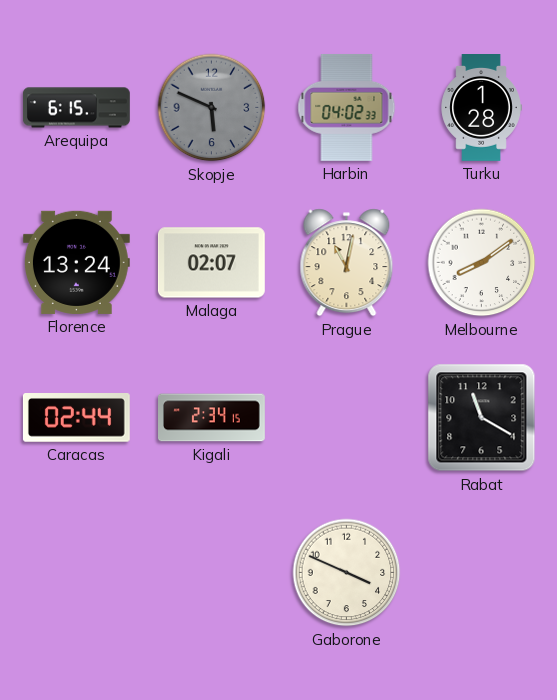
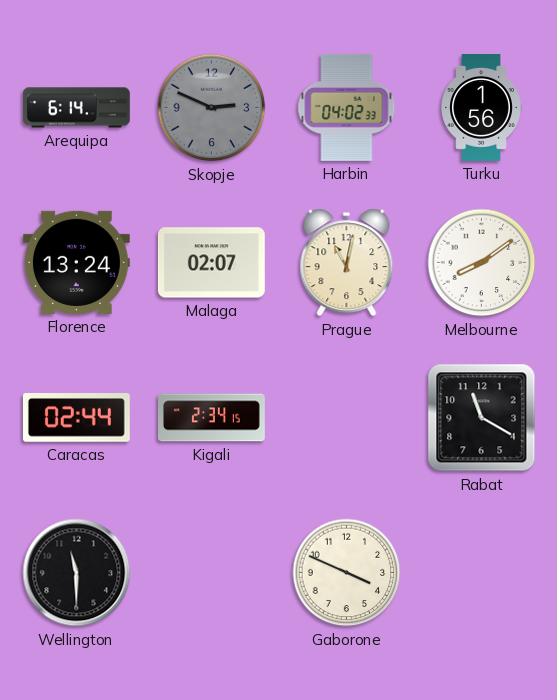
Arequipa: 6:15 -> 6:14
Skopje: 5:49 -> 2:49
Turku: 1:28 -> 1:56
Wellington: none -> 11:30
